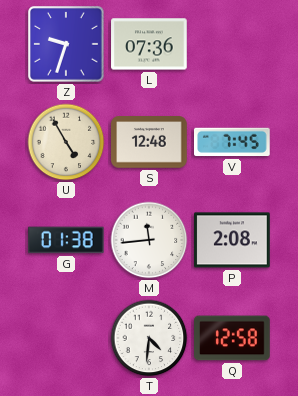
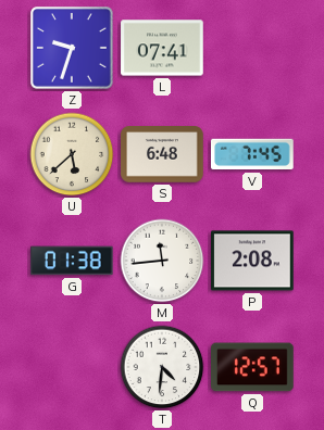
L: 07:36 -> 07:41
U: 4:55 -> 5:38
S: 12:48 -> 6:48
Q: 12:58 -> 12:57
